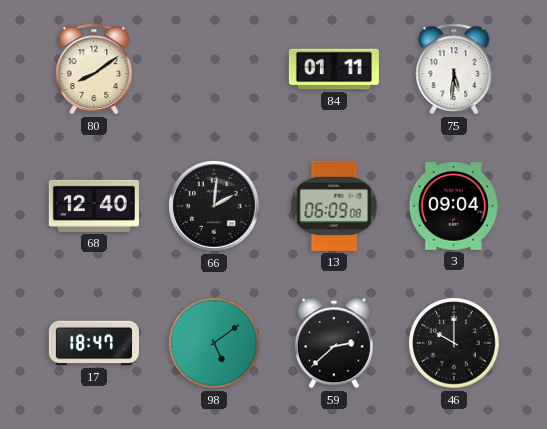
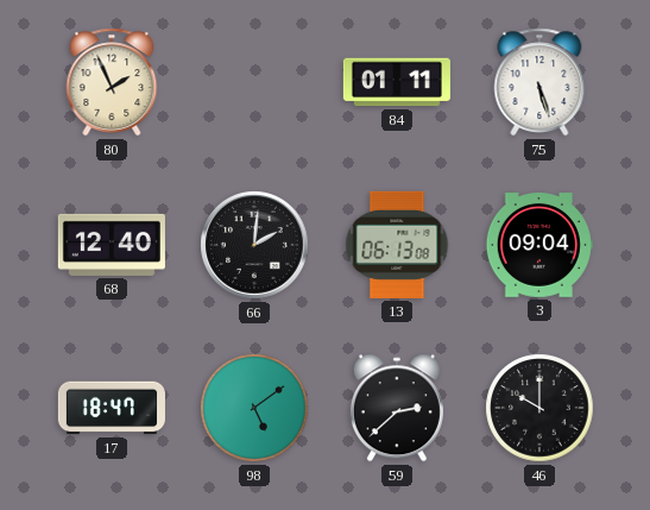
80: 8:09 -> 1:56
75: 5:31 -> 5:27
13: 06:09 -> 06:13
